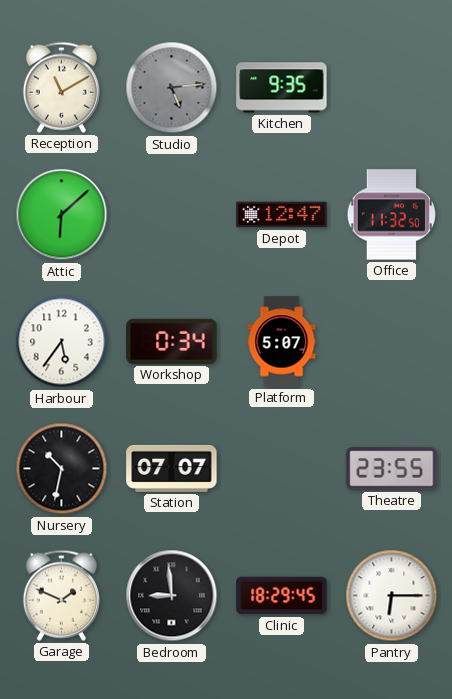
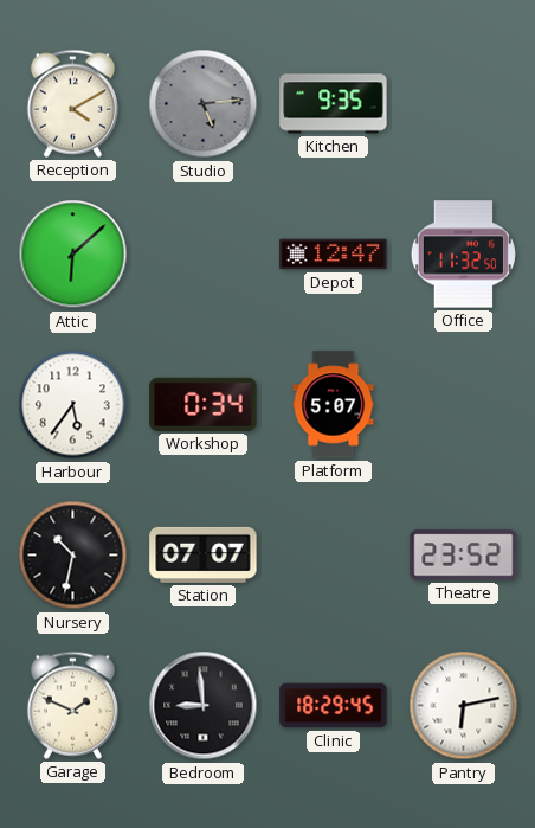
Reception: 11:10 -> 4:10
Theatre: 23:55 -> 23:52
Pantry: 6:15 -> 6:13
